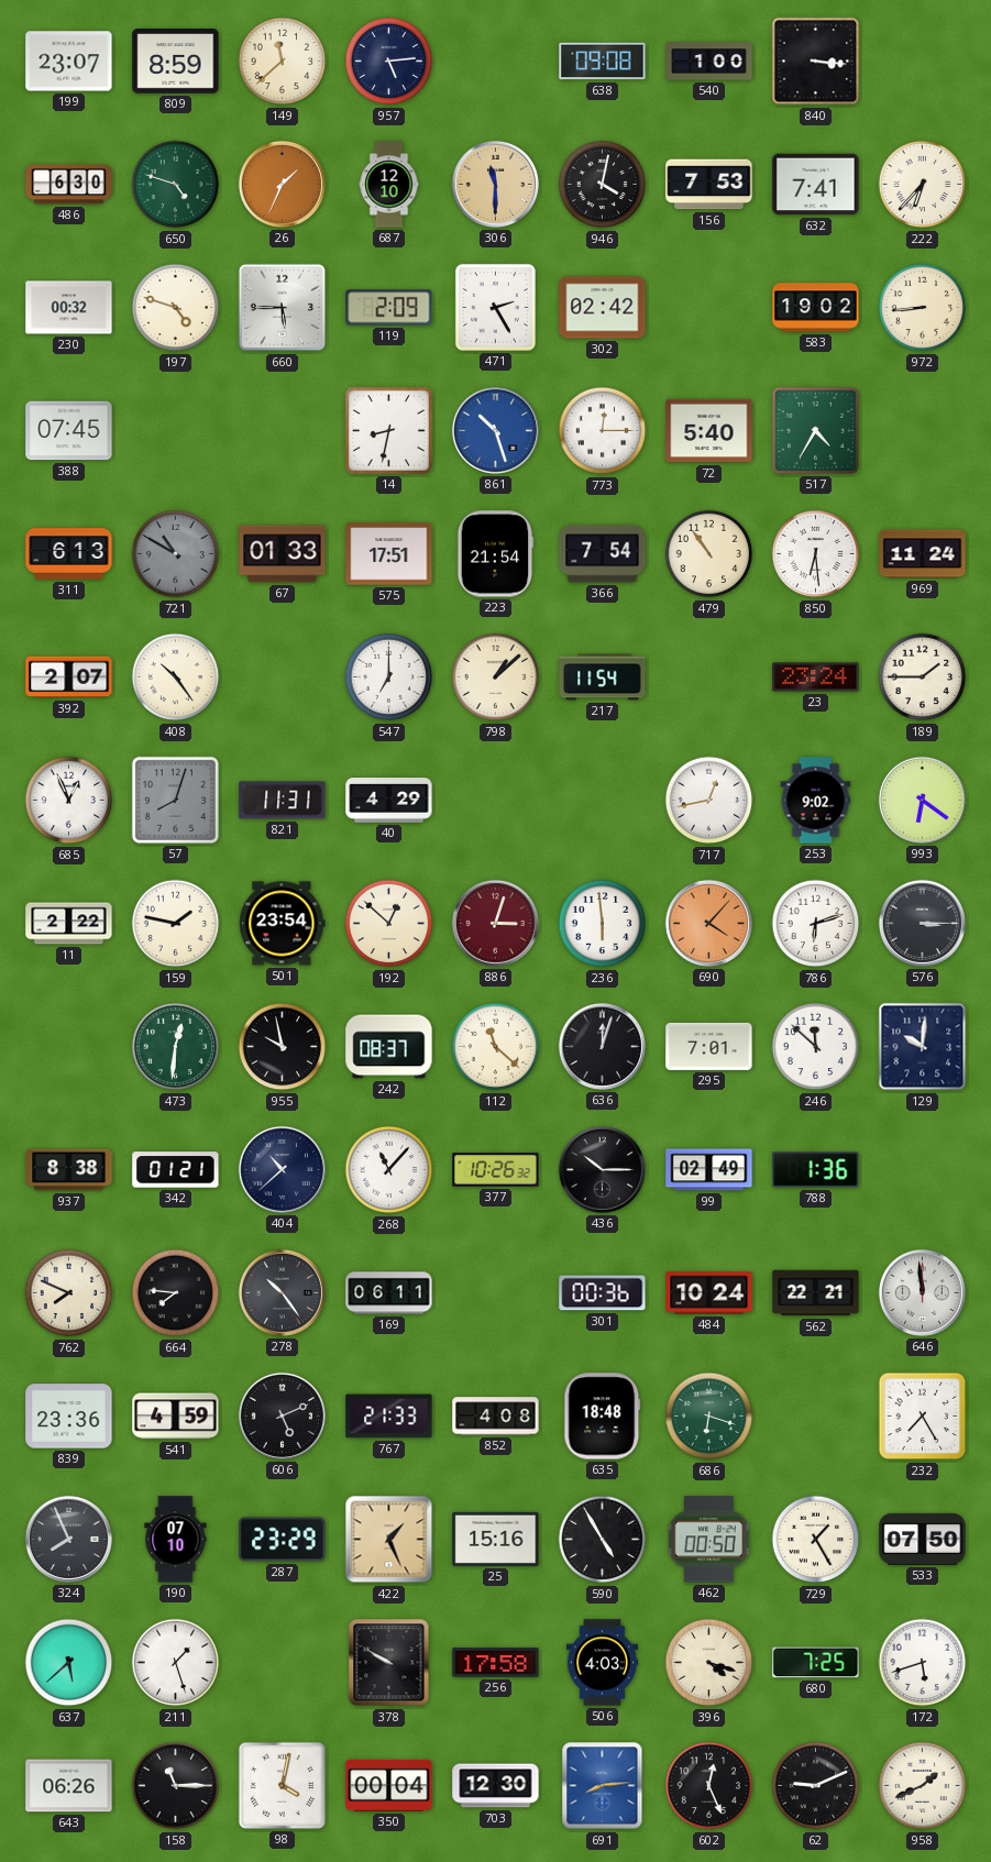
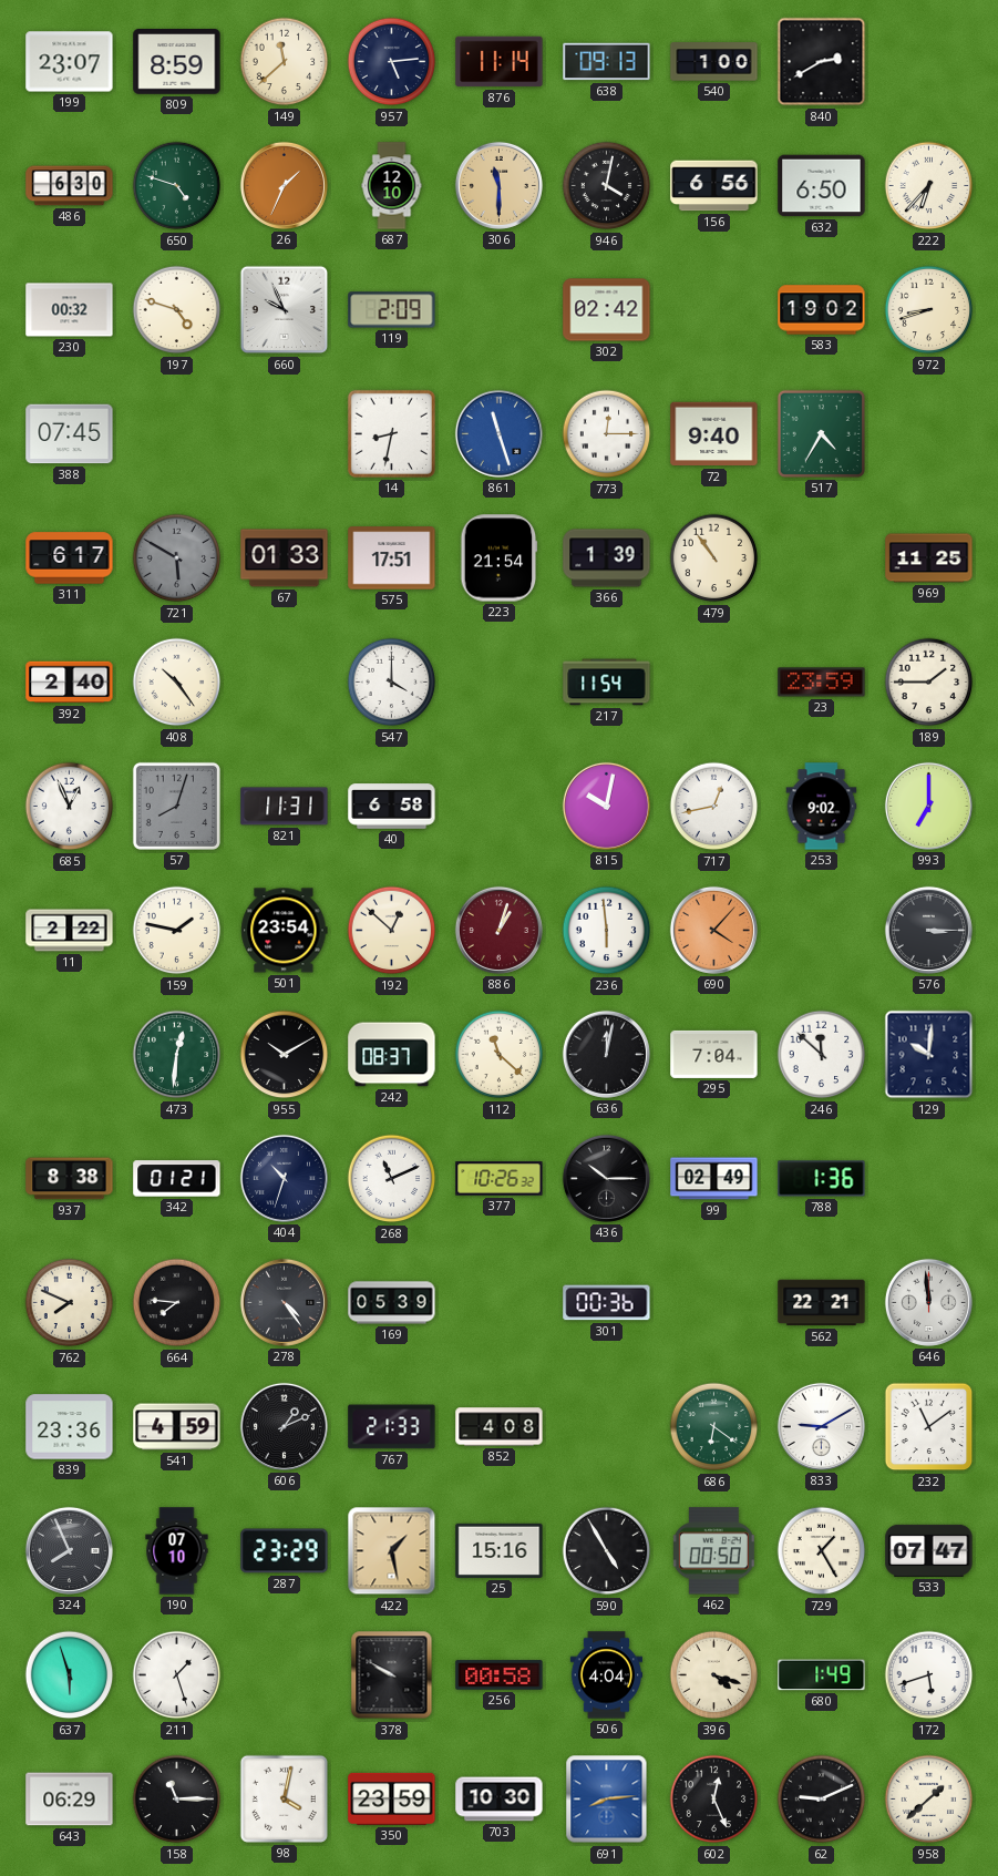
876: none -> 11:14
638: 09:08 -> 09:13
840: 3:16 -> 2:40
156: 7:53 -> 6:56
632: 7:41 -> 6:50
660: 5:45 -> 9:56
471: 2:25 -> none
972: 8:44 -> 8:42
861: 10:27 -> 11:27
72: 5:40 -> 9:40
311: 6:13 -> 6:17
721: 10:50 -> 5:50
366: 7:54 -> 1:39
850: 6:29 -> none
969: 11:24 -> 11:25
392: 2:07 -> 2:40
547: 7:00 -> 4:00
798: 1:08 -> none
23: 23:24 -> 23:59
40: 4:29 -> 6:58
815: none -> 10:02
993: 6:21 -> 7:00
886: 3:03 -> 1:03
786: 6:12 -> none
955: 9:58 -> 10:10
636: 12:03 -> 12:02
295: 7:01 -> 7:04
404: 10:38 -> 10:33
268: 11:07 -> 11:11
278: 10:24 -> 4:24
169: 06:11 -> 05:39
484: 10:24 -> none
606: 5:11 -> 1:11
635: 18:48 -> none
686: 6:18 -> 6:21
833: none -> 9:10
232: 7:25 -> 11:09
422: 1:26 -> 1:28
533: 07:50 -> 07:47
637: 5:38 -> 5:57
256: 17:58 -> 00:58
506: 4:03 -> 4:04
680: 7:25 -> 1:49
643: 06:26 -> 06:29
350: 00:04 -> 23:59
703: 12:30 -> 10:30
958: 1:41 -> 1:38
